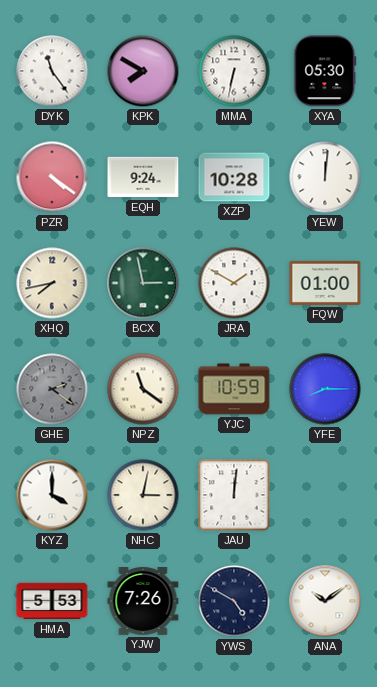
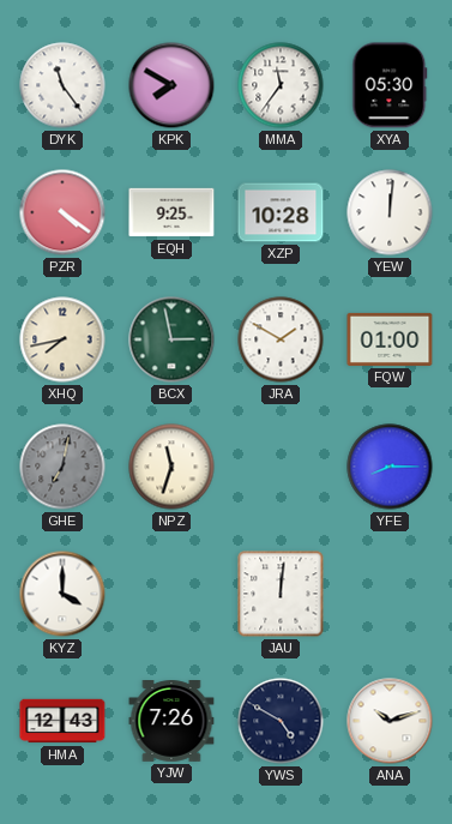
MMA: 6:32 -> 11:36
EQH: 9:24 -> 9:25
GHE: 2:21 -> 7:02
NPZ: 11:21 -> 11:33
YJC: 10:59 -> none
NHC: 3:02 -> none
HMA: 5:53 -> 12:43
ANA: 10:09 -> 10:12
